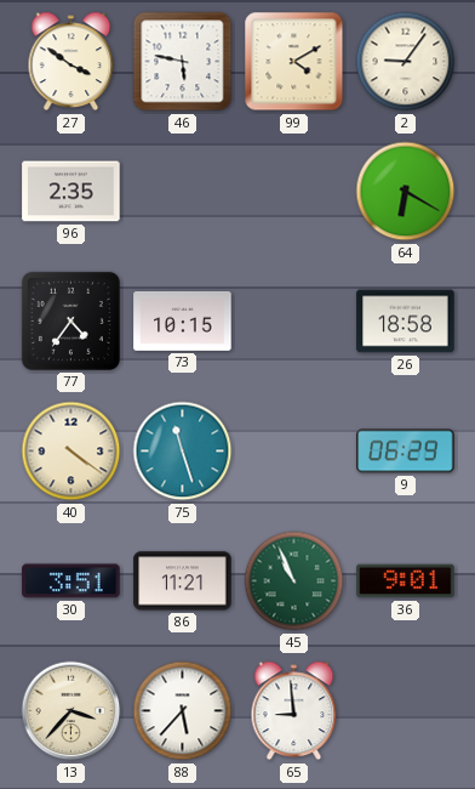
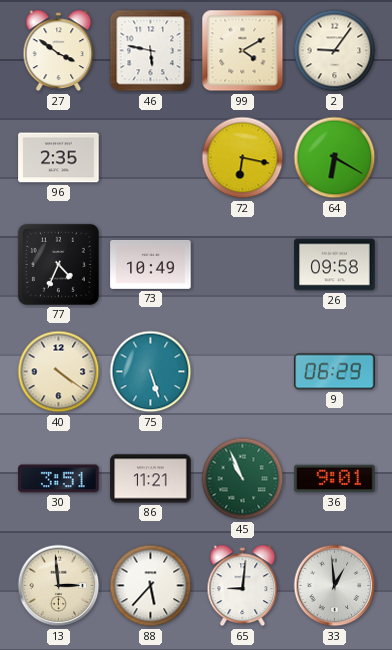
72: none -> 6:17
77: 4:36 -> 4:34
73: 10:15 -> 10:49
26: 18:58 -> 09:58
75: 11:27 -> 5:27
13: 3:37 -> 2:59
65: 8:59 -> 9:01
33: none -> 12:59
